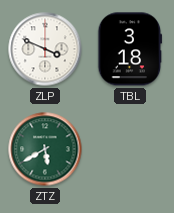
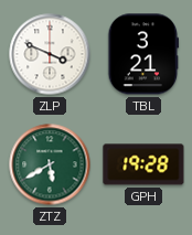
TBL: 3:18 -> 3:21
GPH: none -> 19:28
